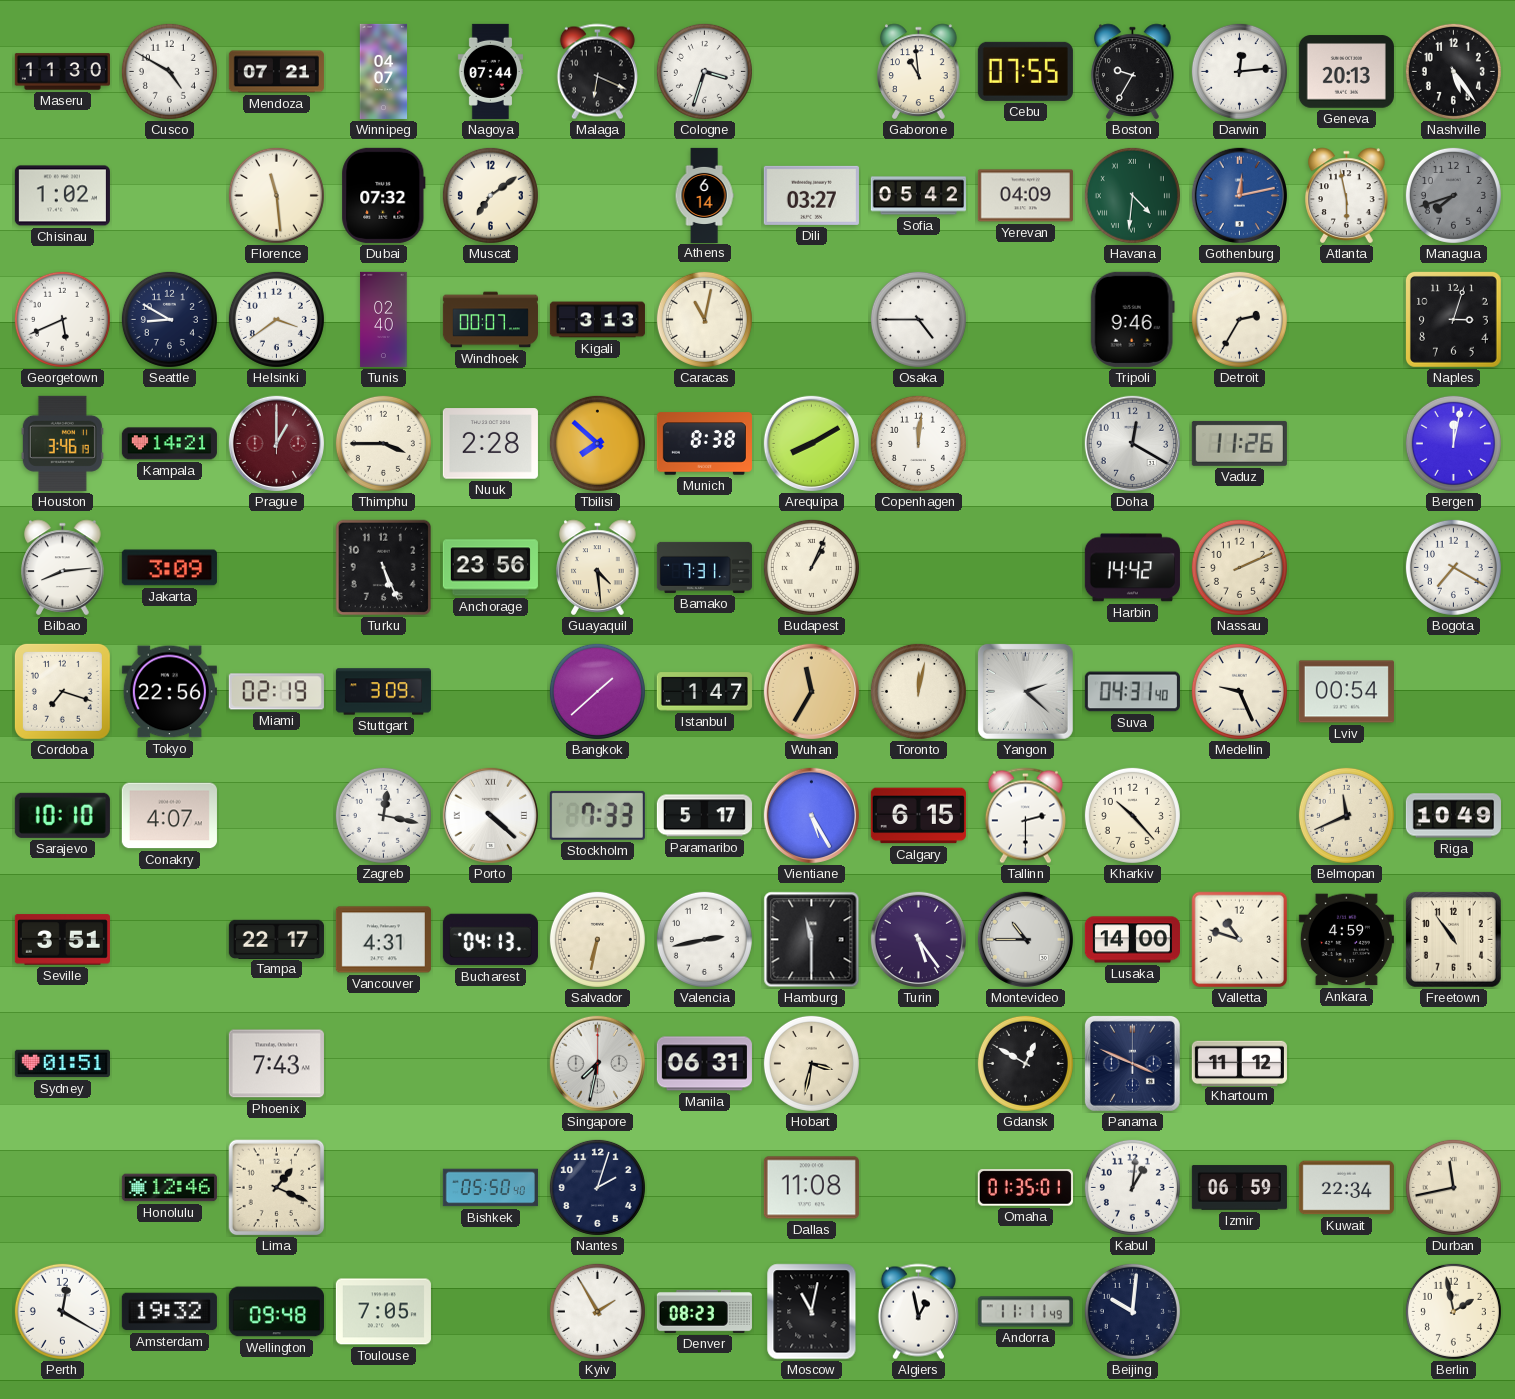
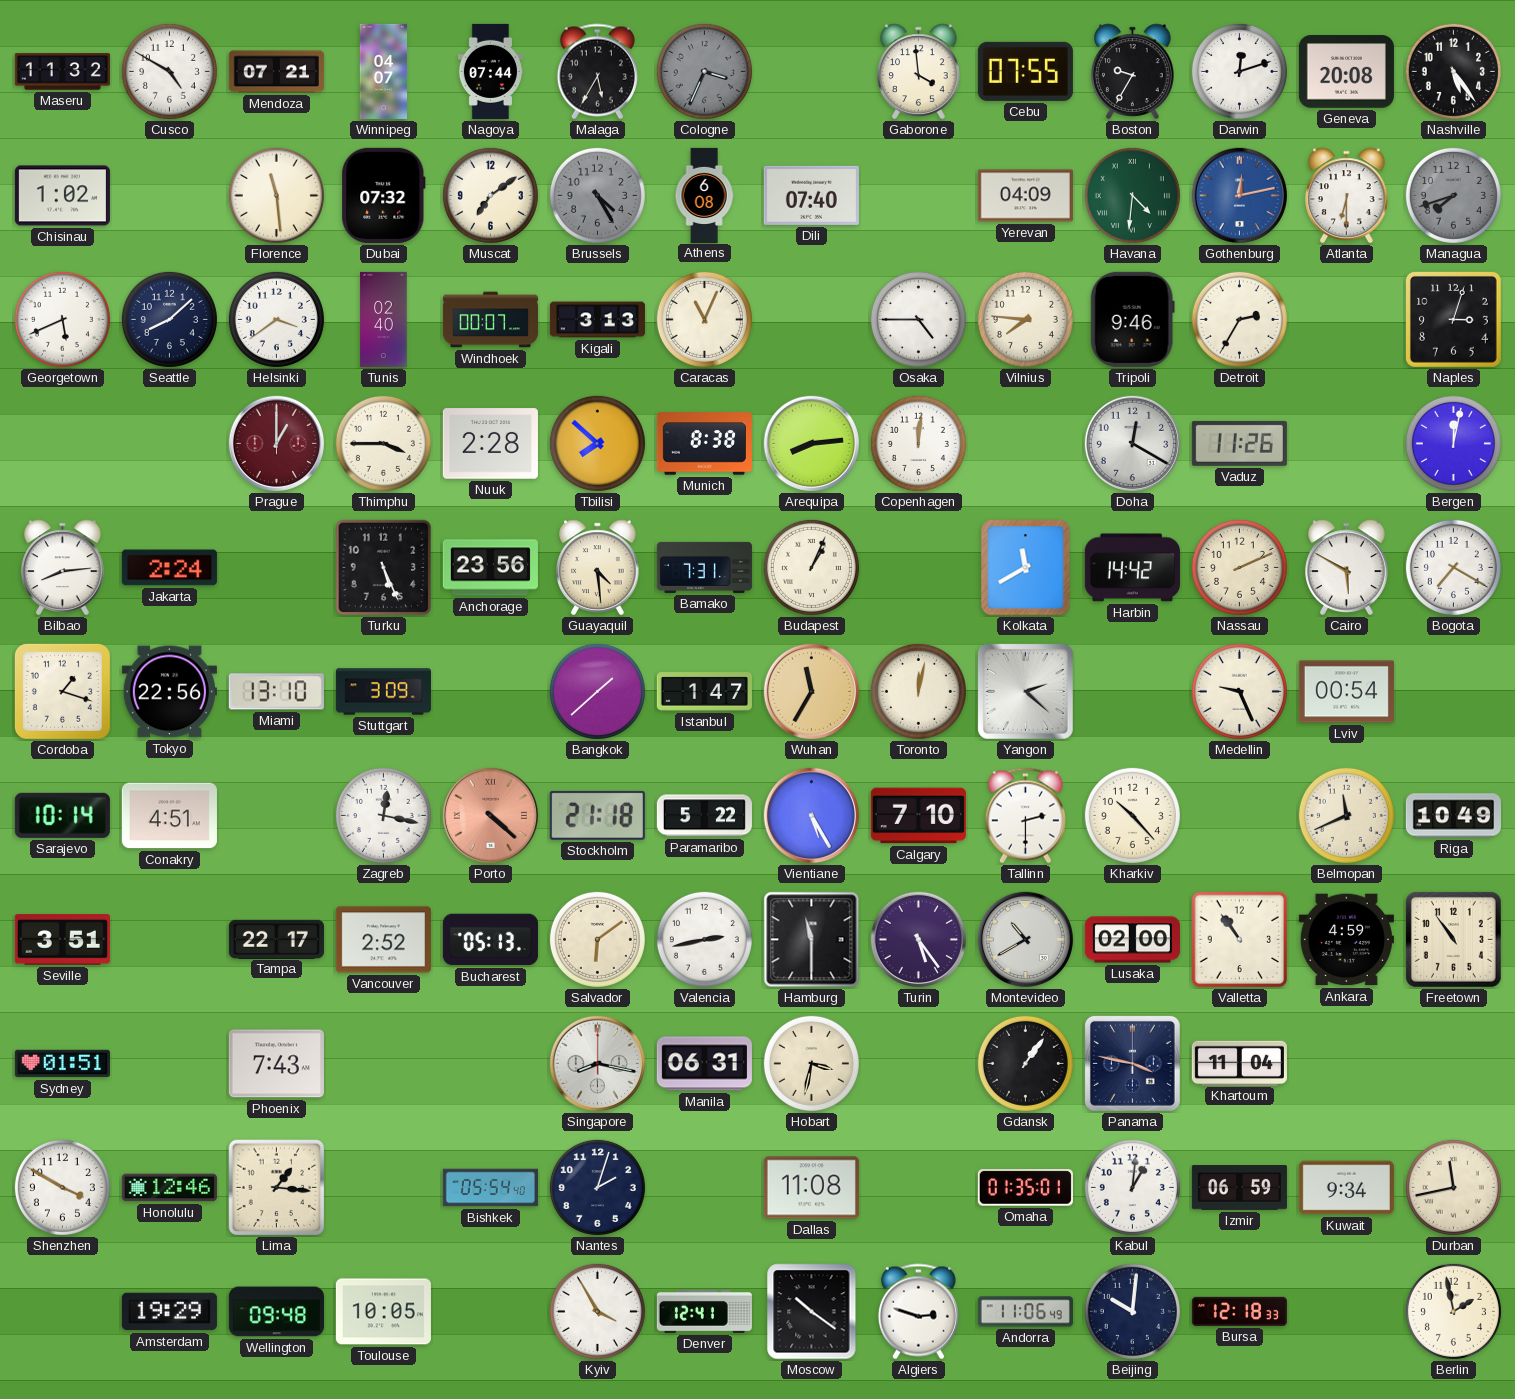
Maseru: 11:30 -> 11:32
Malaga: 6:19 -> 5:35
Cologne: 3:33 -> 3:34
Cologne dial: white -> grey
Gaborone: 10:59 -> 3:59
Darwin: 12:14 -> 12:12
Geneva: 20:13 -> 20:08
Brussels: none -> 4:25
Athens: 6:14 -> 6:08
Dili: 03:27 -> 07:40
Sofia: 05:42 -> none
Atlanta: 5:58 -> 6:30
Seattle: 8:50 -> 8:08
Caracas: 11:02 -> 11:04
Vilnius: none -> 7:46
Houston: 3:46 -> none
Kampala: 14:21 -> none
Arequipa: 8:10 -> 8:14
Jakarta: 3:09 -> 2:24
Kolkata: none -> 11:40
Cairo: none -> 5:50
Cordoba: 7:18 -> 1:18
Miami: 02:19 -> 13:10
Suva: 04:31 -> none
Sarajevo: 10:10 -> 10:14
Conakry: 4:07 -> 4:51
Porto dial: white -> salmon
Stockholm: 7:33 -> 21:18
Paramaribo: 5:17 -> 5:22
Calgary: 6:15 -> 7:10
Vancouver: 4:31 -> 2:52
Bucharest: 04:13 -> 05:13
Salvador: 6:32 -> 6:09
Montevideo: 10:45 -> 10:40
Lusaka: 14:00 -> 02:00
Valletta: 10:48 -> 10:54
Singapore: 7:32 -> 8:17
Gdansk: 12:50 -> 1:06
Panama: 3:49 -> 3:47
Khartoum: 11:12 -> 11:04
Shenzhen: none -> 3:50
Lima: 1:19 -> 1:16
Bishkek: 05:50 -> 05:54
Kuwait: 22:34 -> 9:34
Perth: 12:20 -> none
Amsterdam: 19:32 -> 19:29
Toulouse: 7:05 -> 10:05
Kyiv: 1:55 -> 3:55
Denver: 08:23 -> 12:41
Moscow: 11:02 -> 10:21
Algiers: 12:58 -> 2:48
Andorra: 11:11 -> 11:06
Bursa: none -> 12:18
